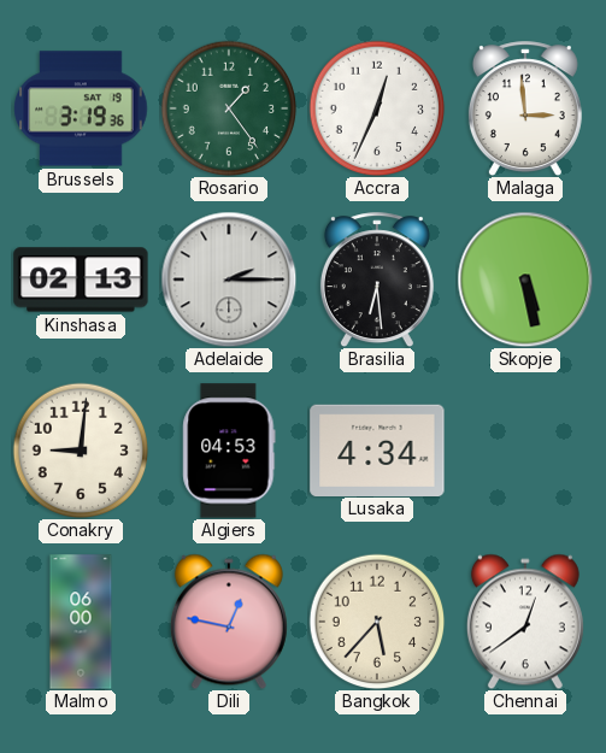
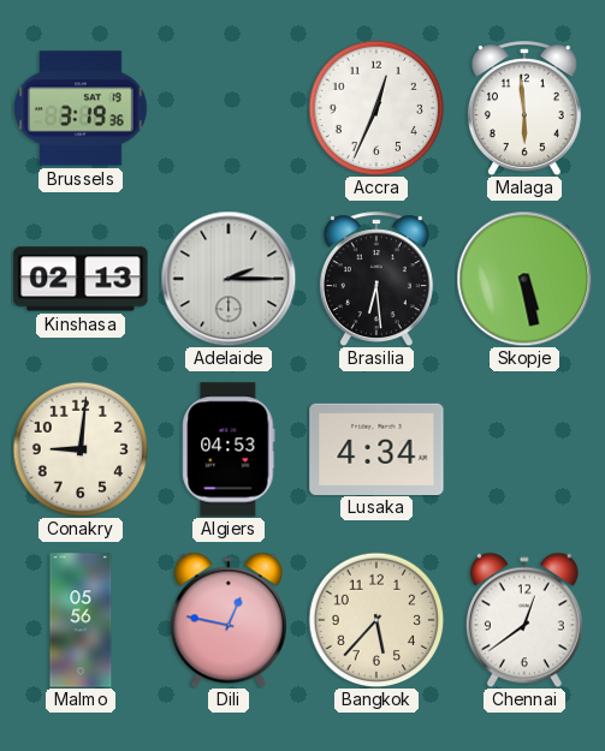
Rosario: 1:24 -> none
Malaga: 2:59 -> 5:59
Malmo: 06:00 -> 05:56
